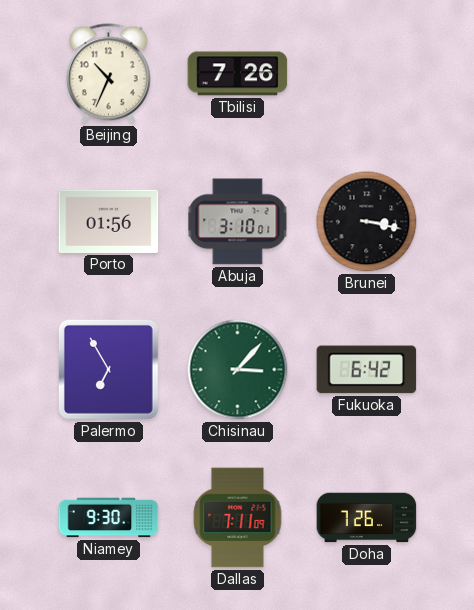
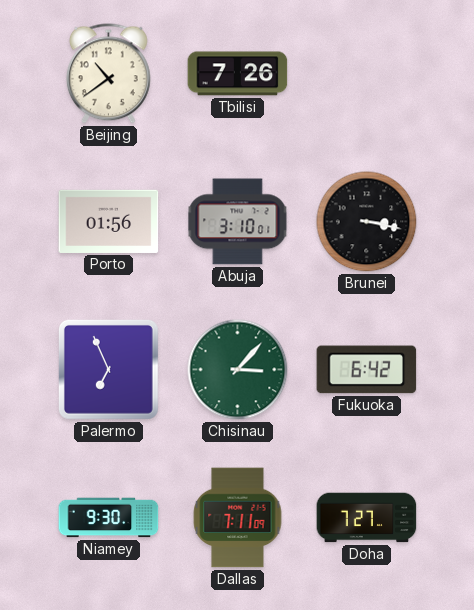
Beijing: 10:34 -> 10:39
Palermo: 6:55 -> 6:56
Doha: 7:26 -> 7:27
